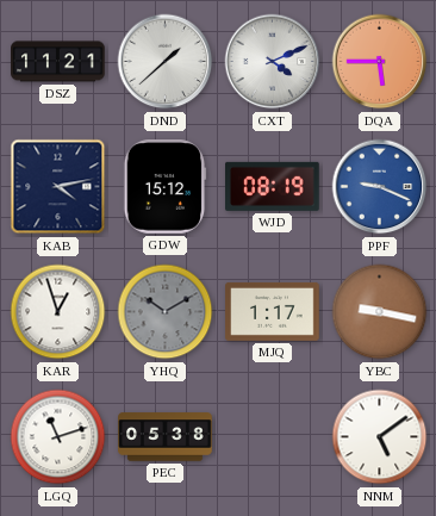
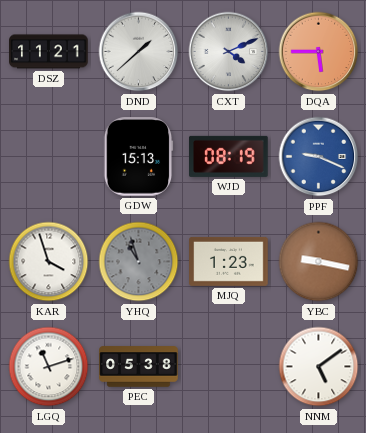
KAB: 4:13 -> none
GDW: 15:12 -> 15:13
KAR: 12:57 -> 3:57
YHQ: 10:10 -> 10:57
MJQ: 1:17 -> 1:23
